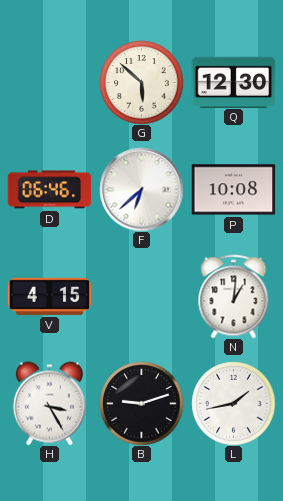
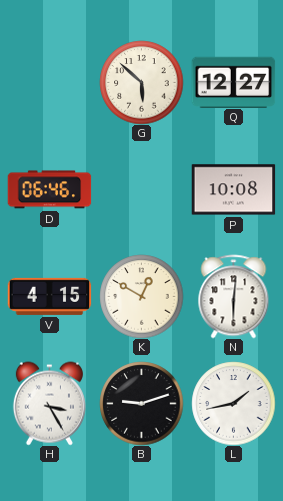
Q: 12:30 -> 12:27
F: 6:38 -> none
K: none -> 12:50
N: 1:01 -> 6:01
